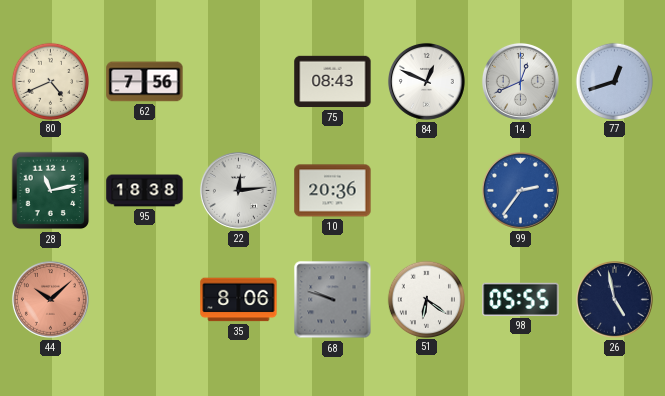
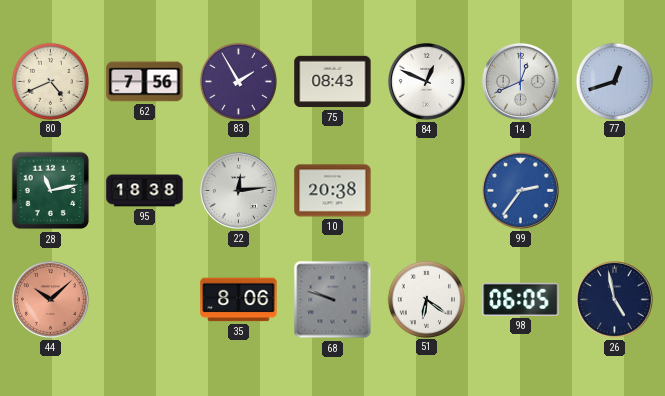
83: none -> 1:55
10: 20:36 -> 20:38
98: 05:55 -> 06:05
